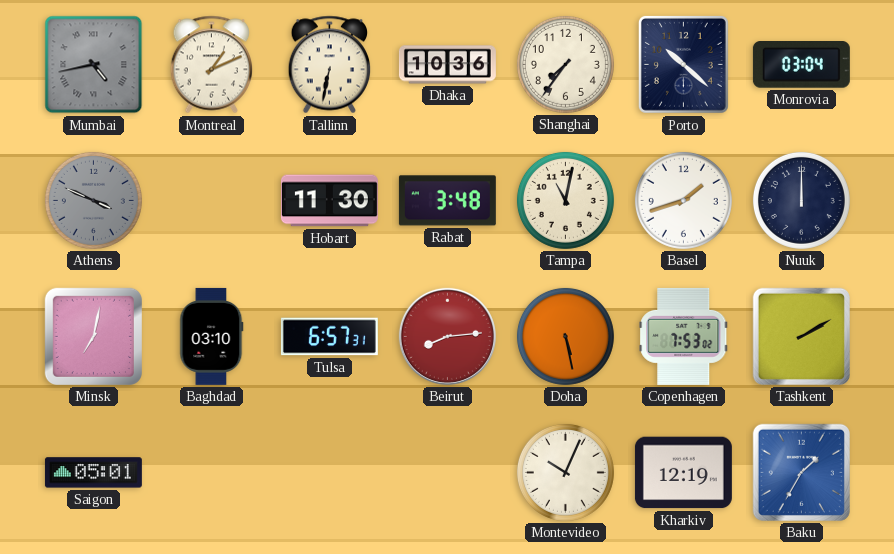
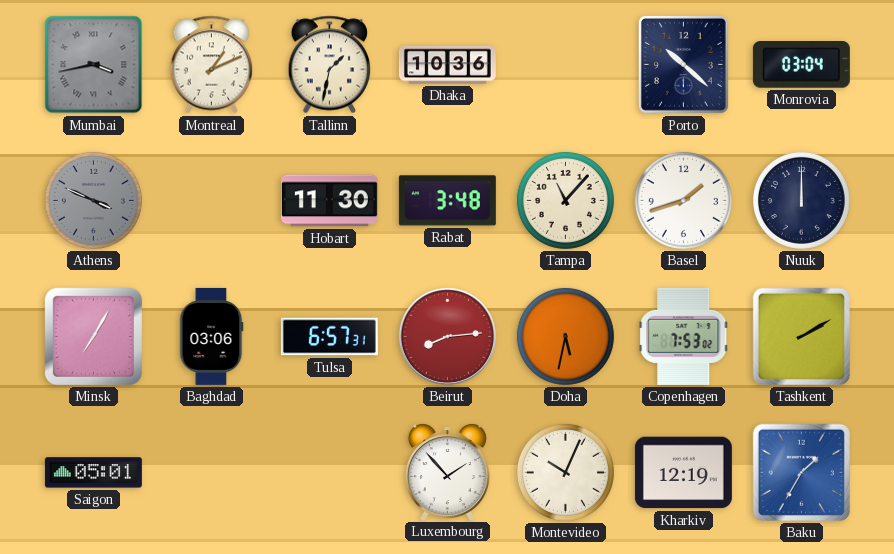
Mumbai: 4:43 -> 3:43
Tallinn: 6:32 -> 1:32
Shanghai: 7:36 -> none
Tampa: 11:02 -> 11:07
Minsk: 7:02 -> 7:05
Baghdad: 03:10 -> 03:06
Doha: 5:28 -> 5:32
Luxembourg: none -> 1:53
